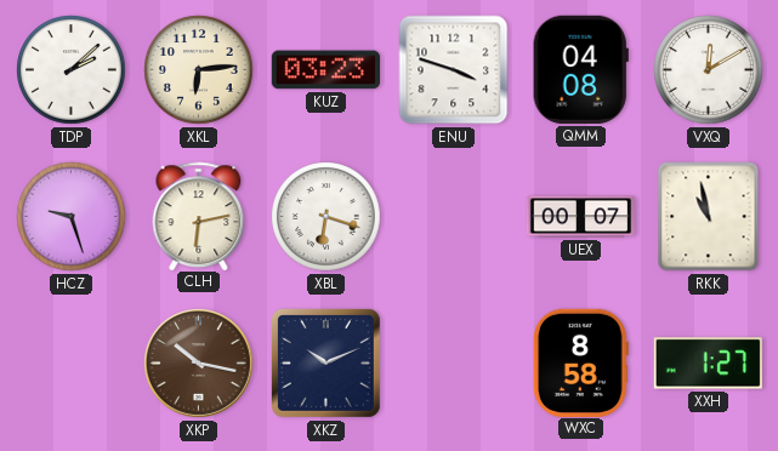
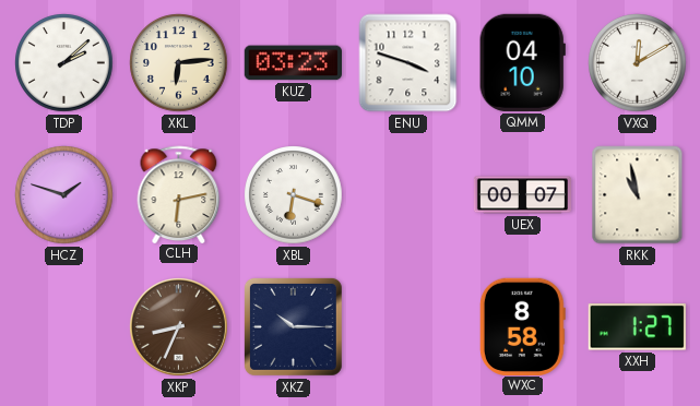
QMM: 04:08 -> 04:10
HCZ: 9:27 -> 1:48
XKP: 10:17 -> 8:34
XKZ: 10:11 -> 10:15
